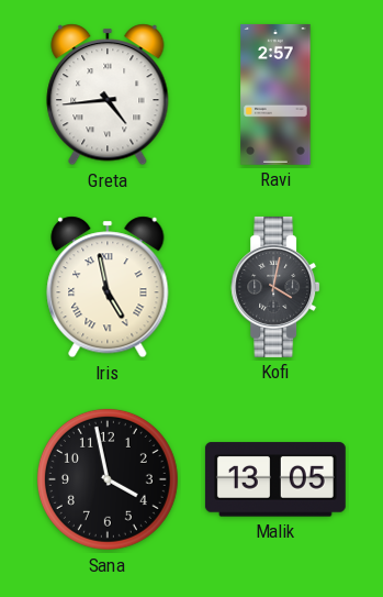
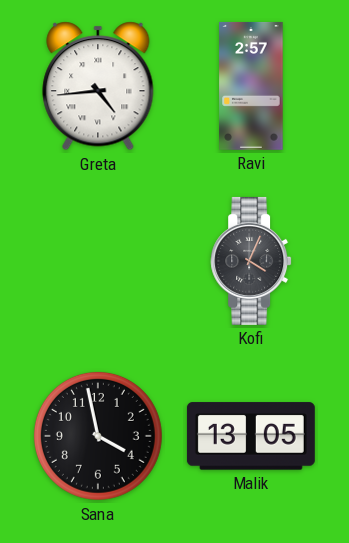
Iris: 4:58 -> none
Kofi: 4:02 -> 4:04
